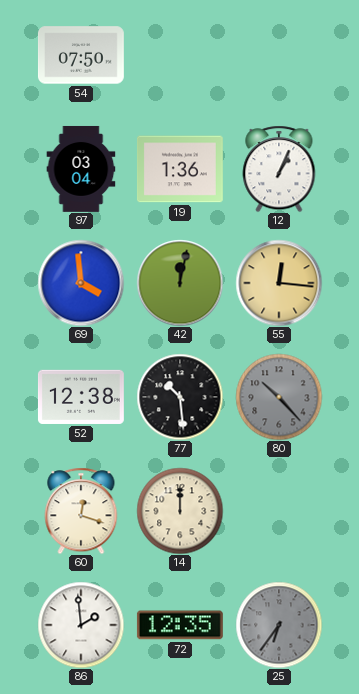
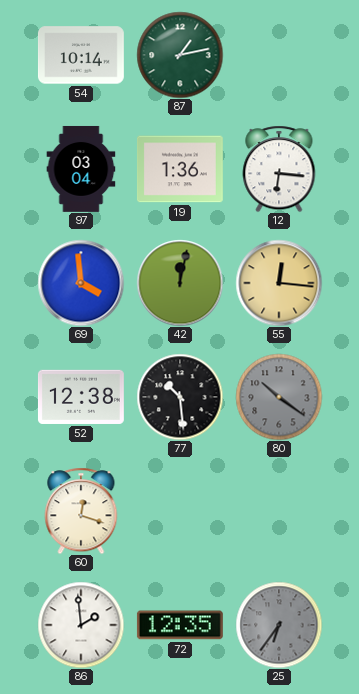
54: 07:50 -> 10:14
87: none -> 1:13
12: 1:04 -> 6:16
80: 10:23 -> 10:21
14: 12:00 -> none
